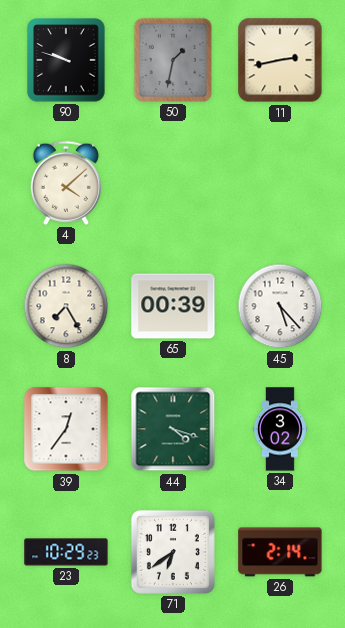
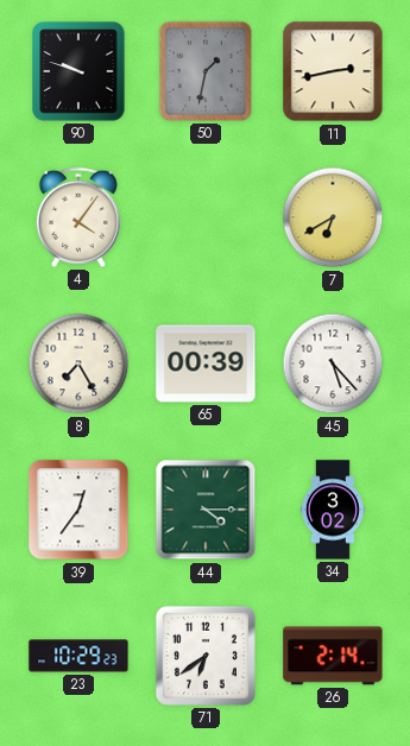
4: 4:08 -> 4:06
7: none -> 6:40
44: 4:18 -> 4:15
